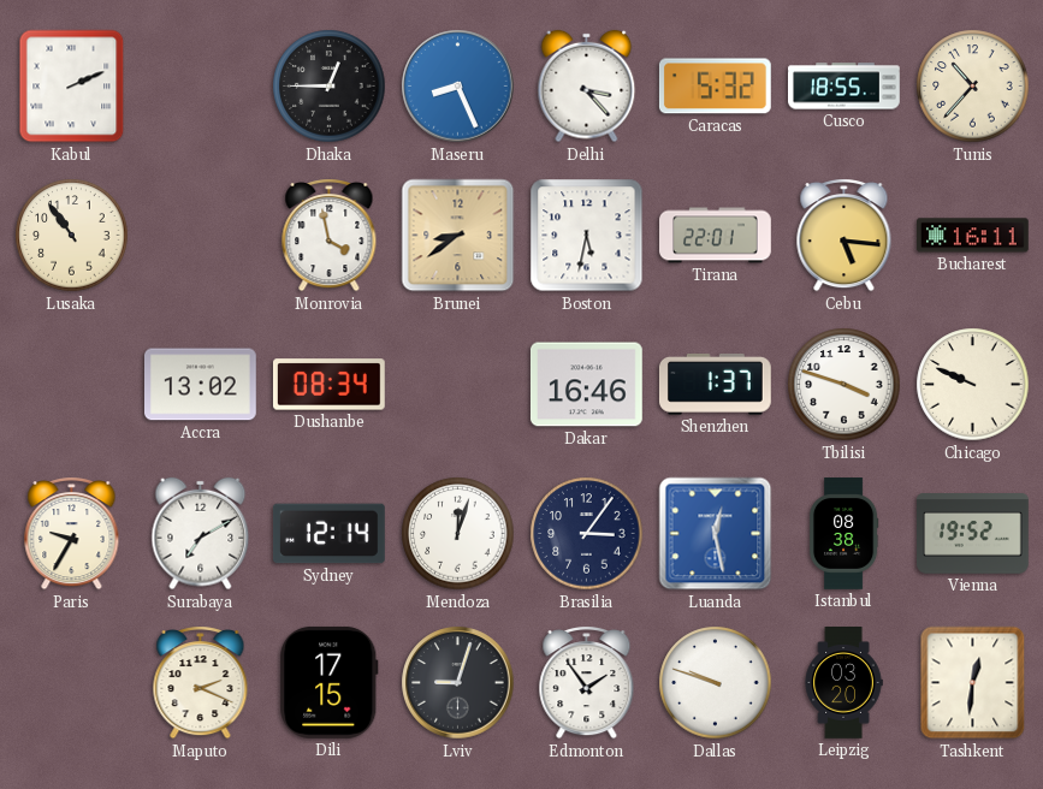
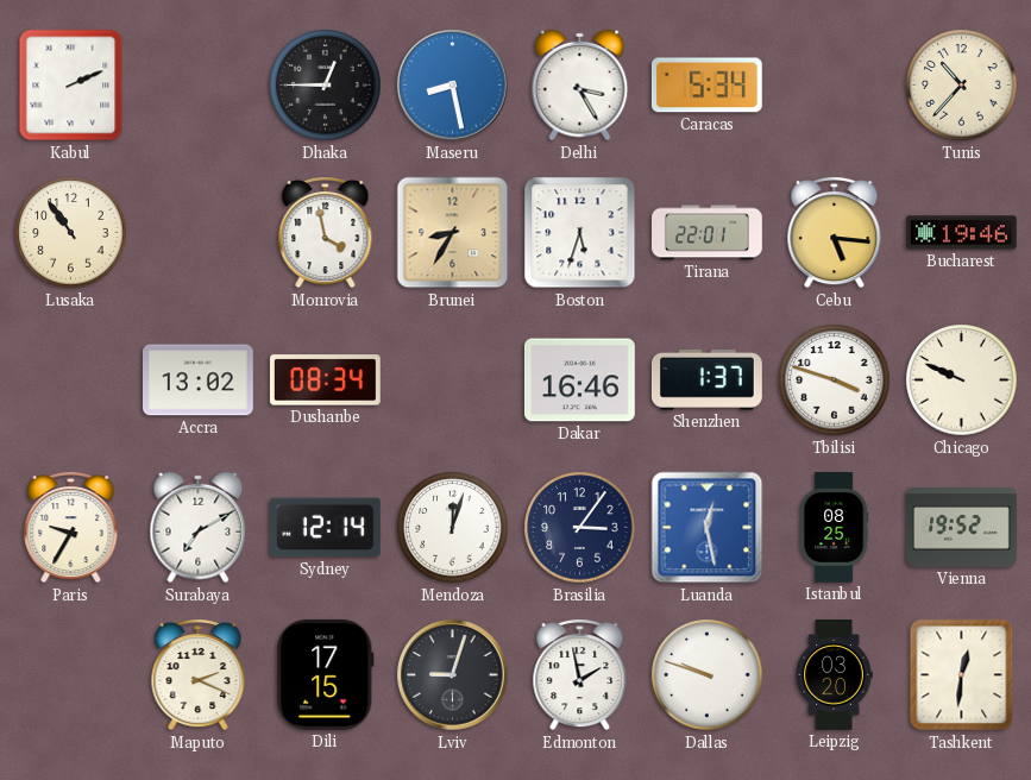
Maseru: 8:26 -> 8:28
Delhi: 3:23 -> 3:25
Caracas: 5:32 -> 5:34
Cusco: 18:55 -> none
Brunei: 8:39 -> 8:35
Boston: 5:32 -> 5:33
Bucharest: 16:11 -> 19:46
Istanbul: 08:38 -> 08:25
Edmonton: 1:54 -> 1:58
